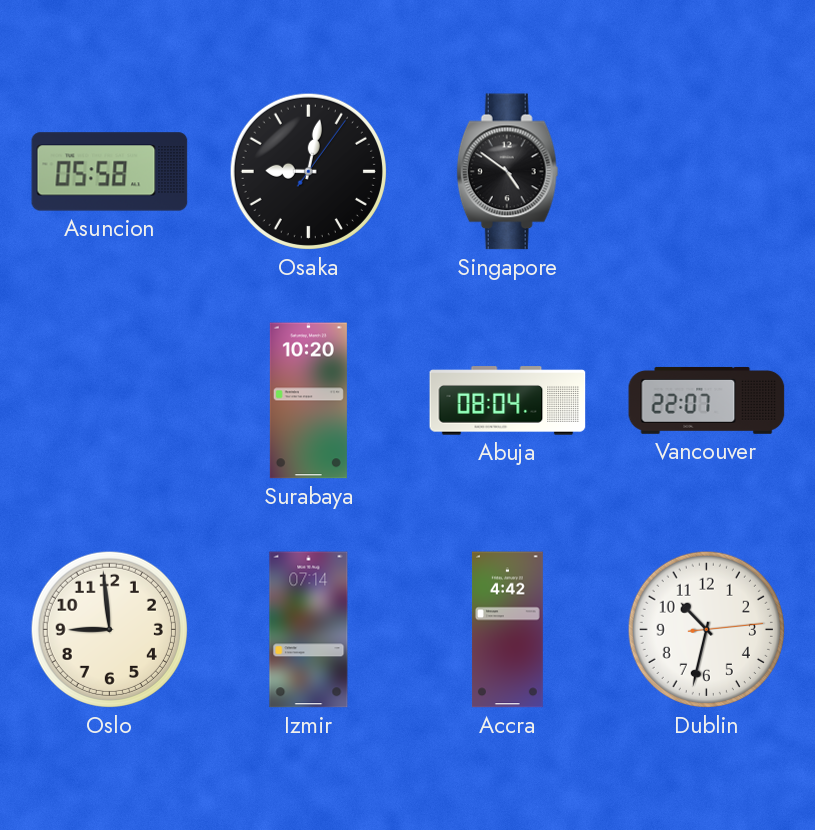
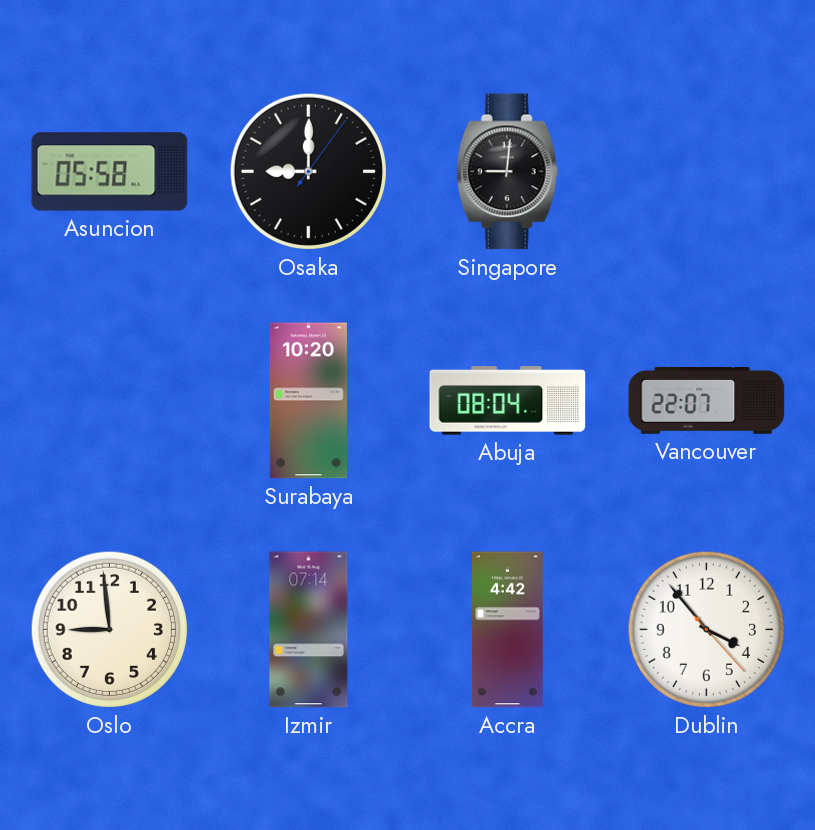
Osaka: 9:02 -> 9:00
Singapore: 4:51 -> 9:01
Dublin: 10:32 -> 3:53
